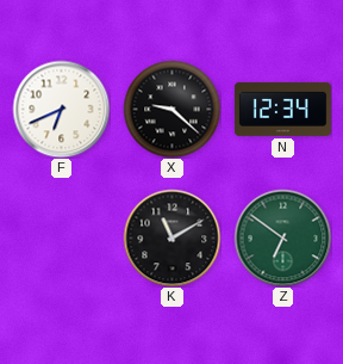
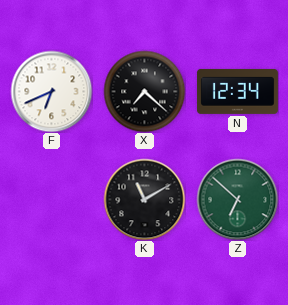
X: 9:22 -> 7:22
Z: 6:51 -> 6:52
